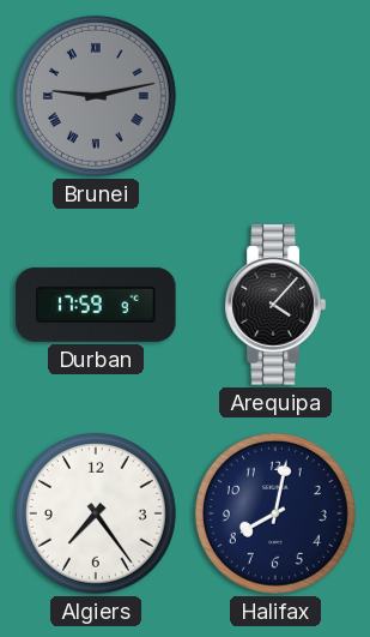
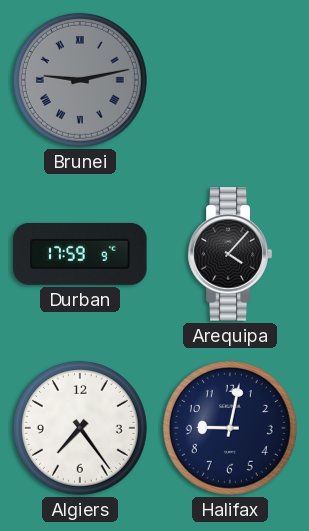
Halifax: 8:02 -> 9:02
